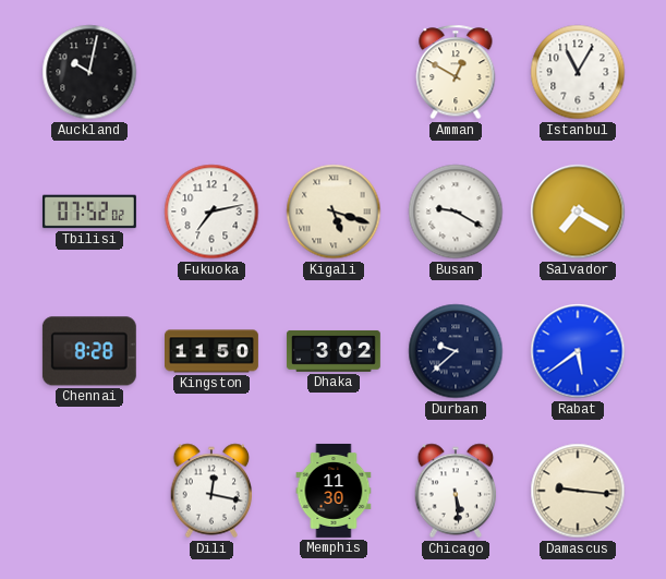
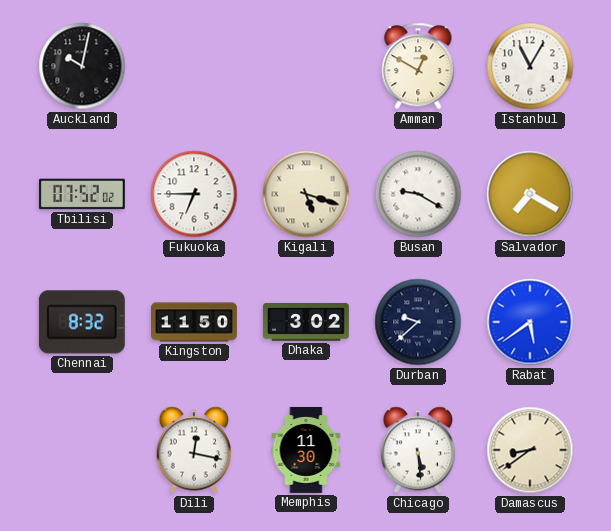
Fukuoka: 7:13 -> 6:45
Chennai: 8:28 -> 8:32
Damascus: 9:16 -> 8:39
